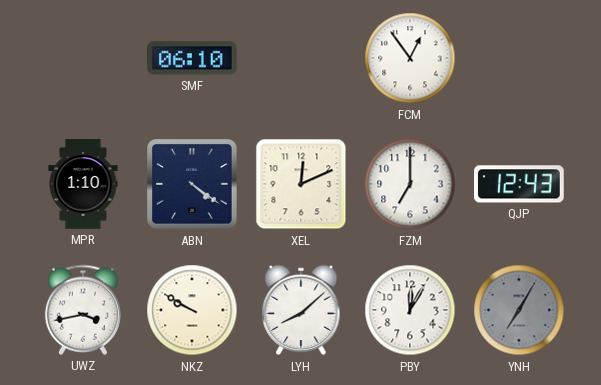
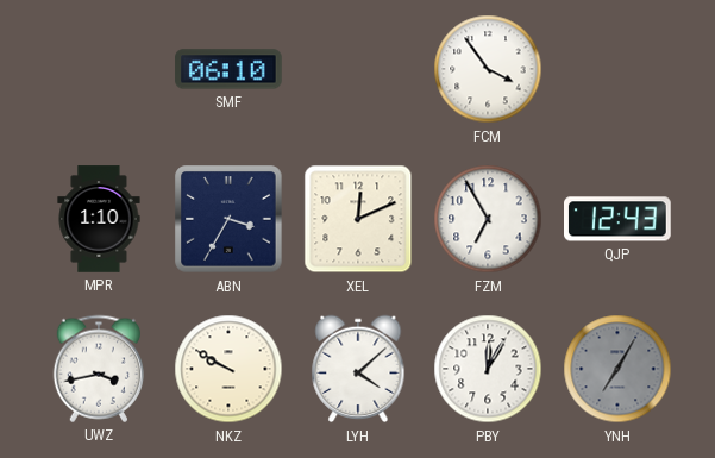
FCM: 12:54 -> 3:54
ABN: 4:21 -> 3:35
FZM: 7:00 -> 6:55
LYH: 8:08 -> 4:08
